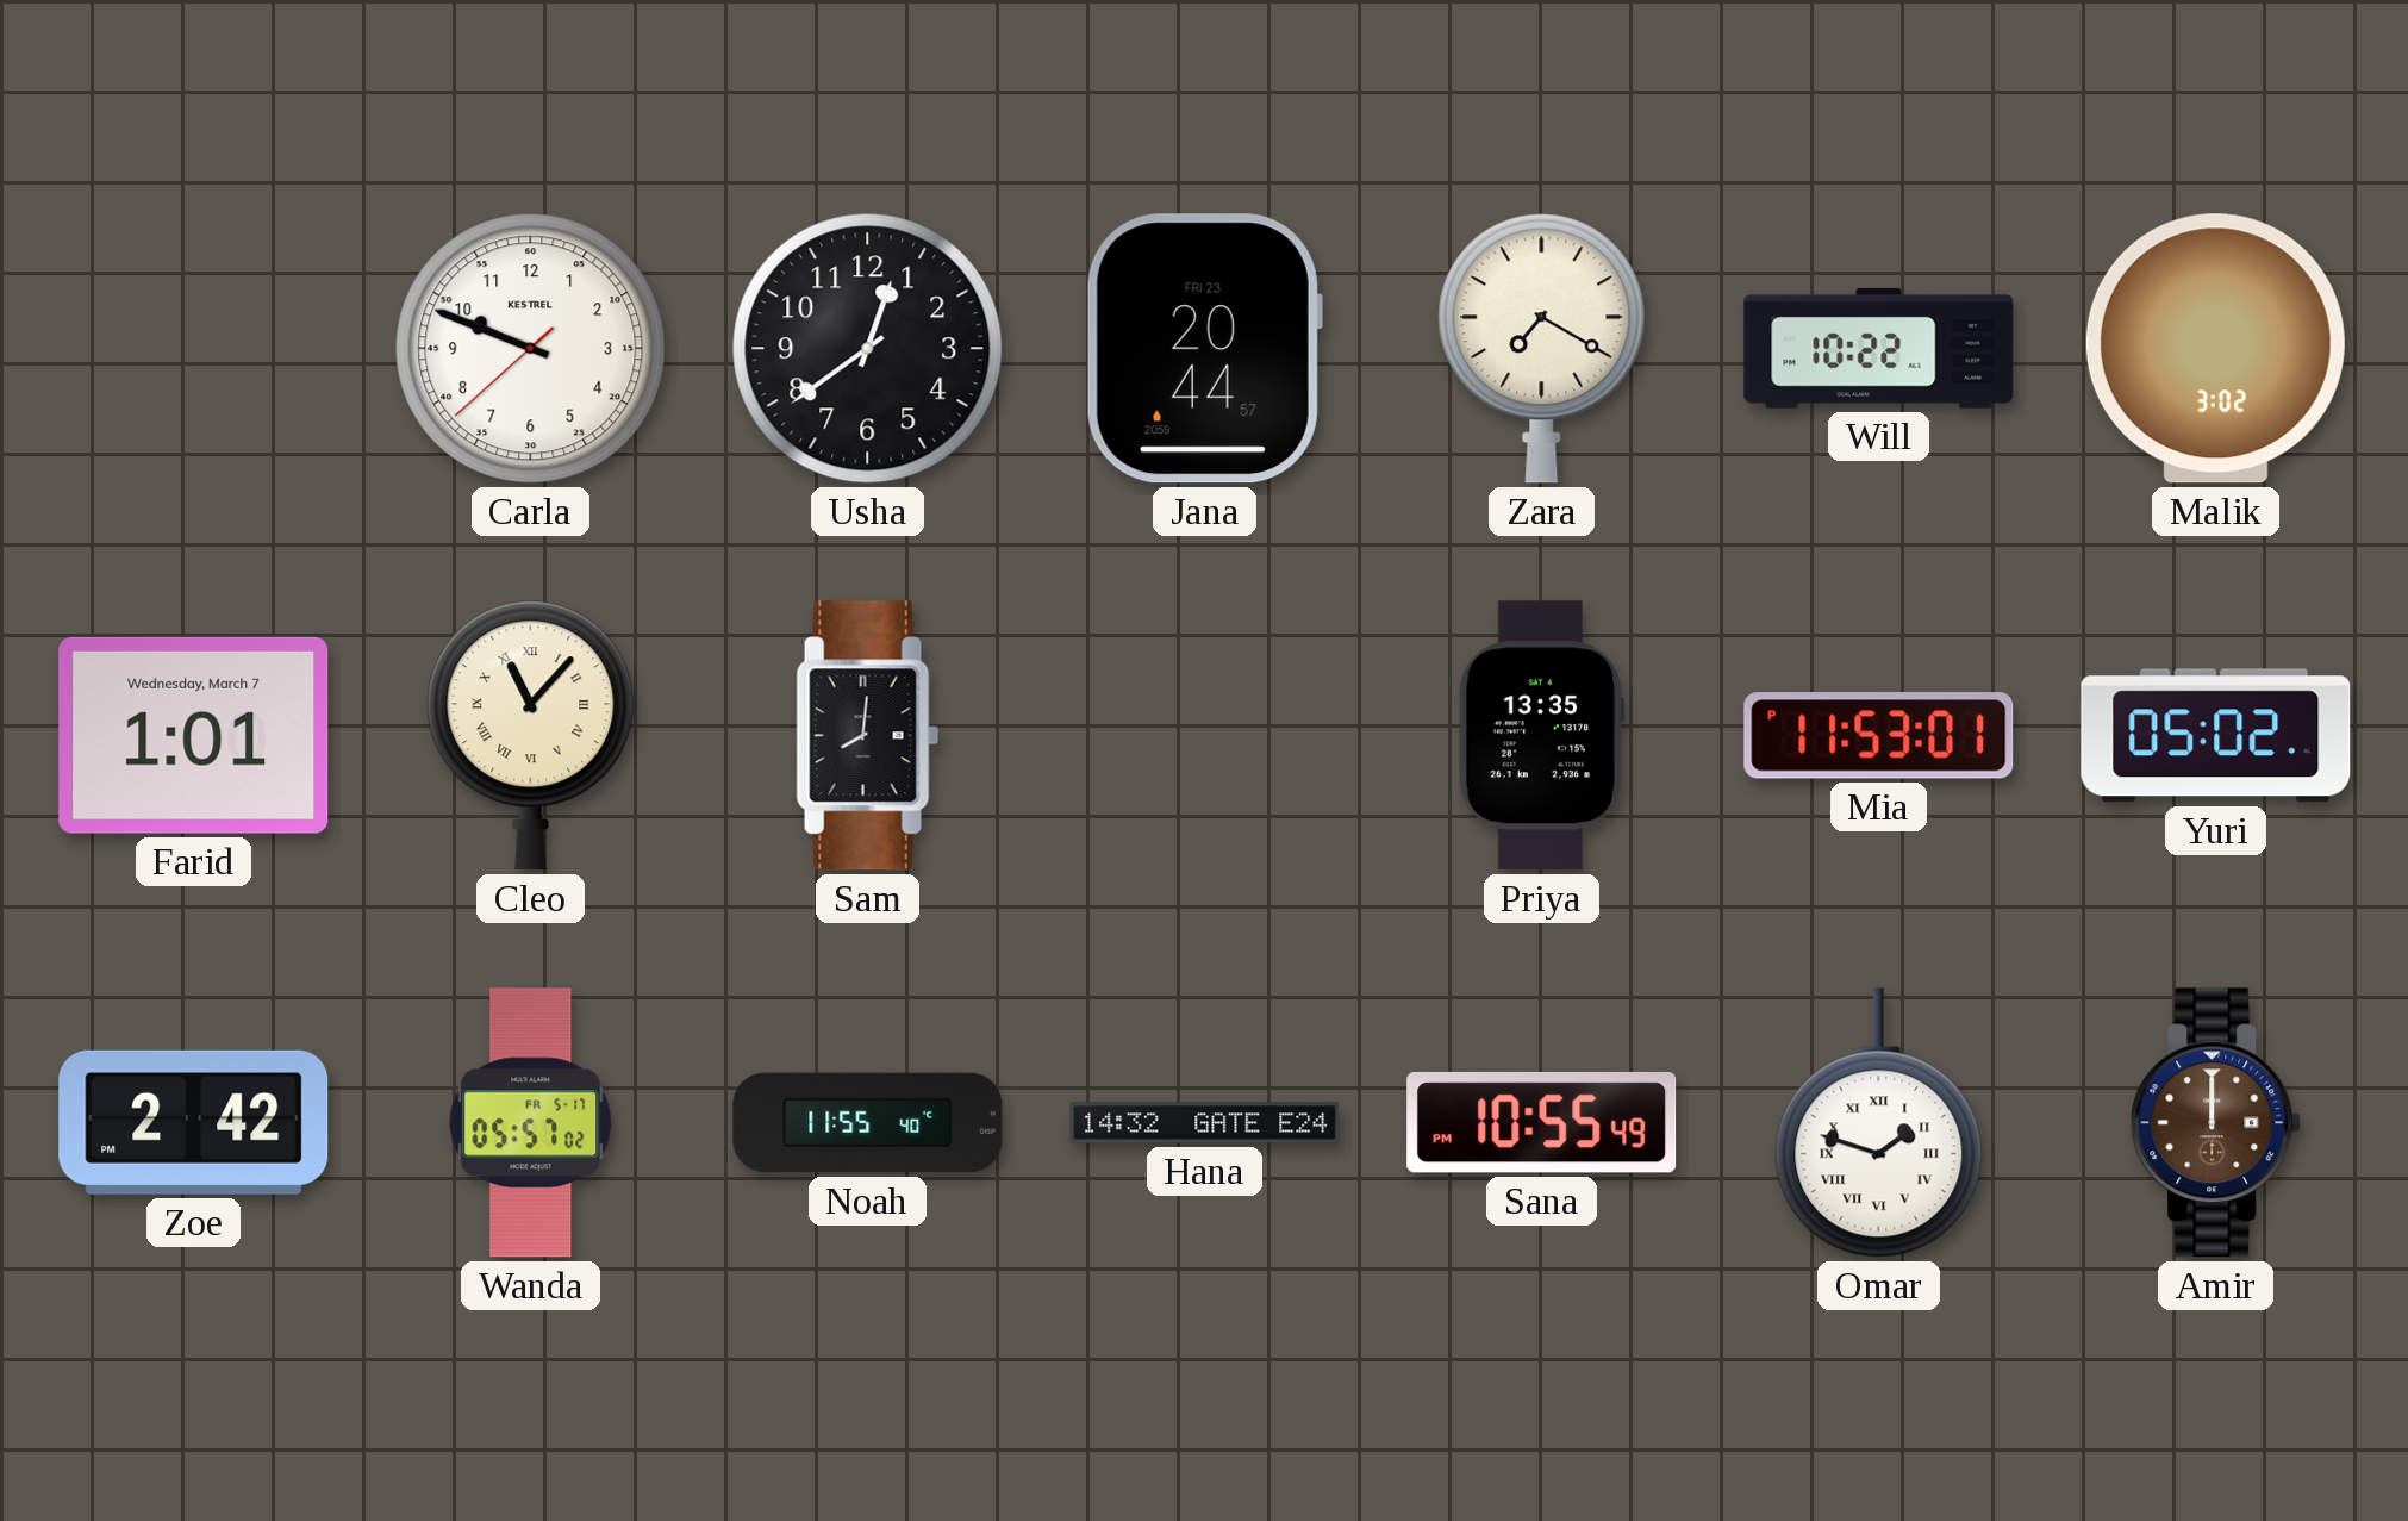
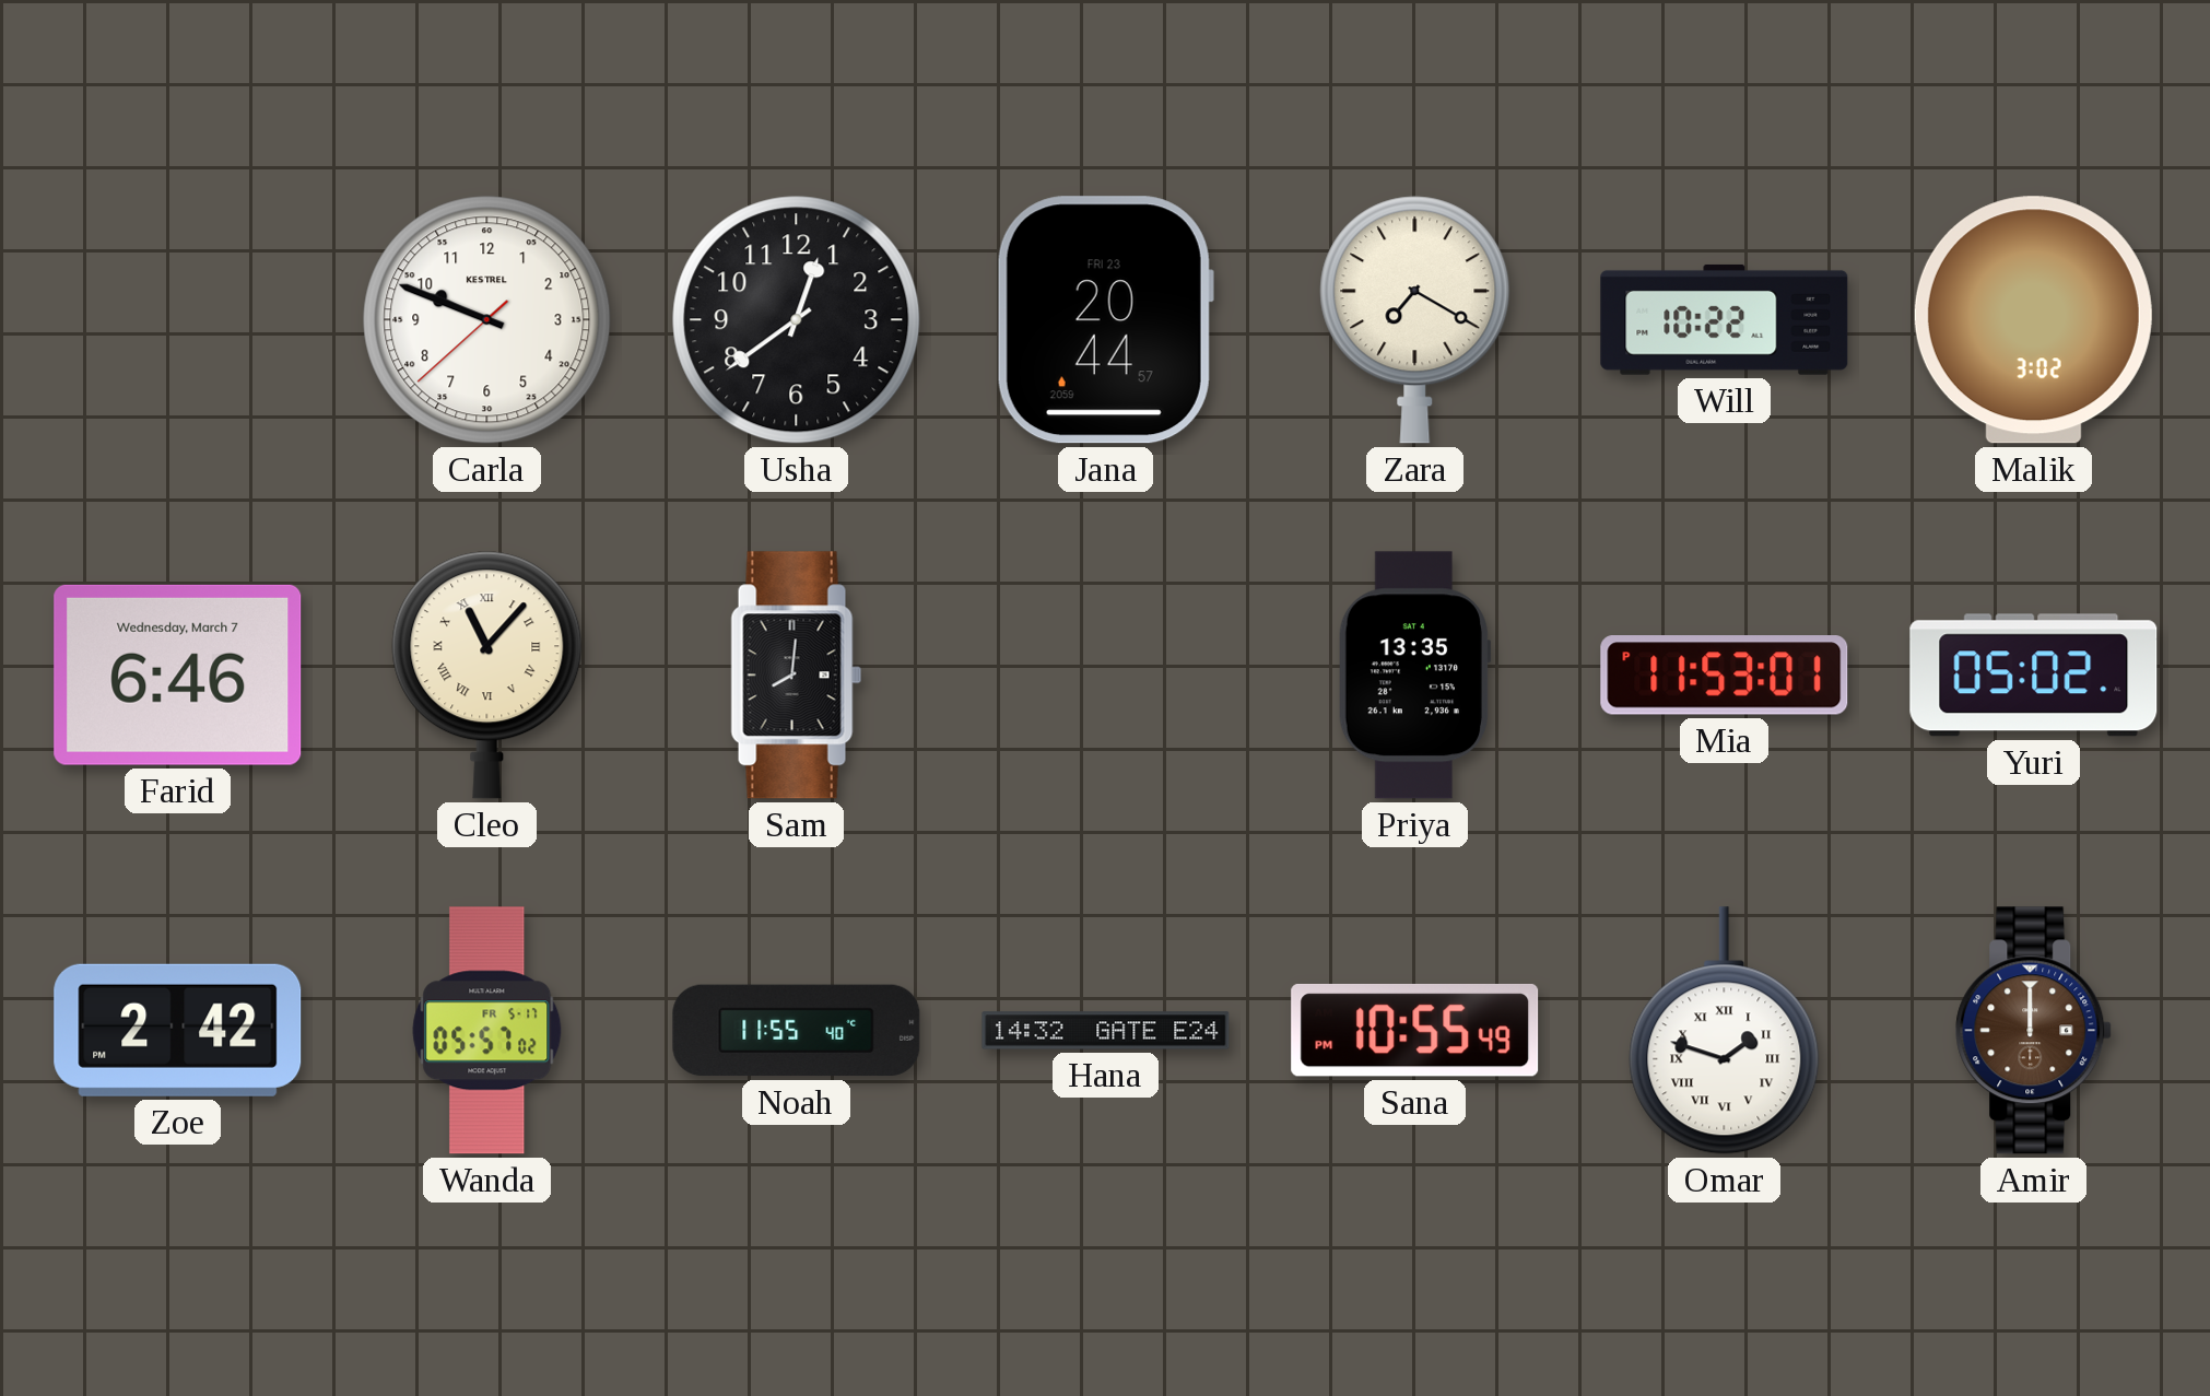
Farid: 1:01 -> 6:46
